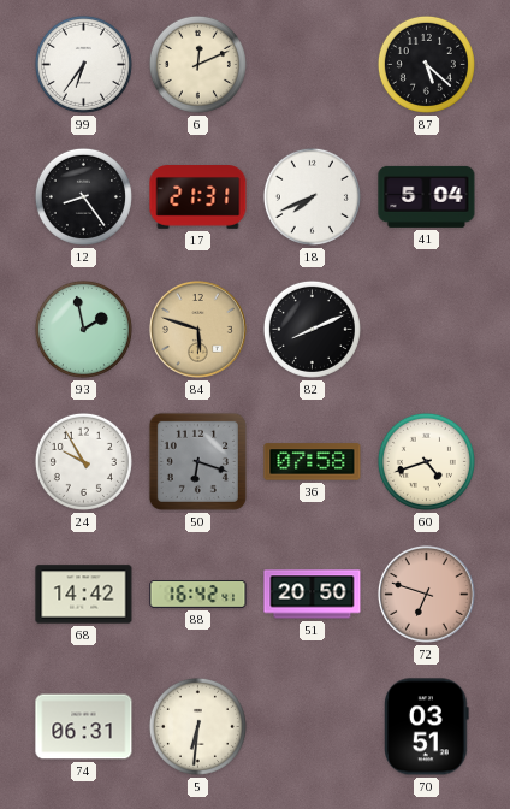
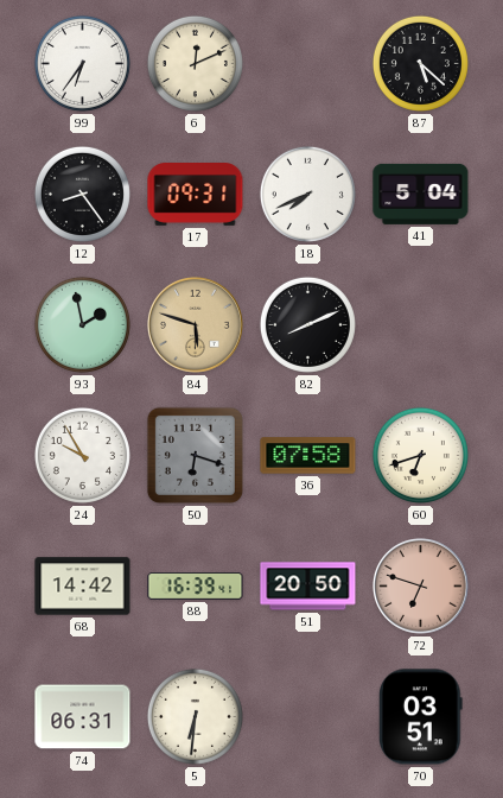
17: 21:31 -> 09:31
60: 4:42 -> 6:42
88: 16:42 -> 16:39
